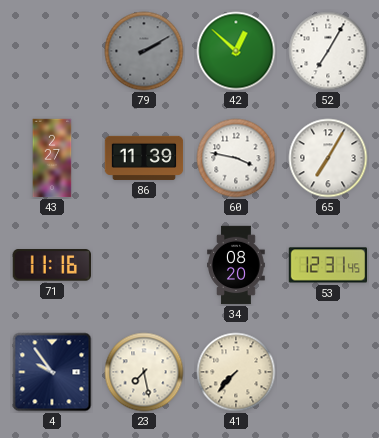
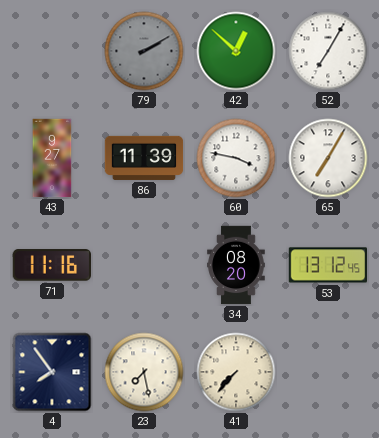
43: 2:27 -> 9:27
53: 12:31 -> 13:12
4: 9:54 -> 7:54
